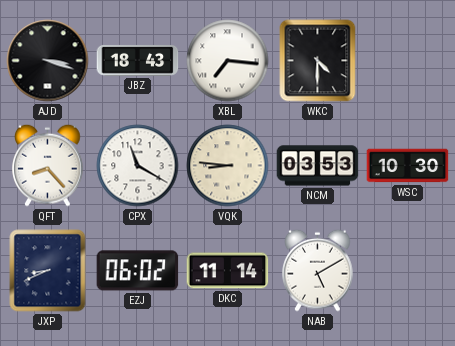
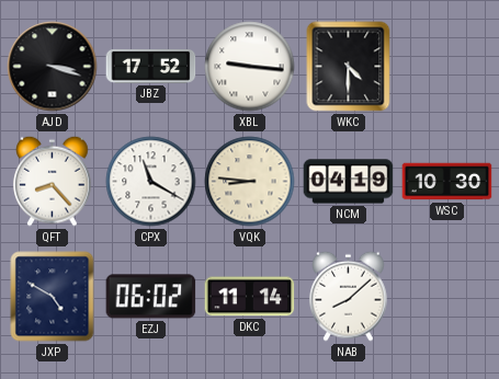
JBZ: 18:43 -> 17:52
XBL: 7:16 -> 9:16
NCM: 03:53 -> 04:19
JXP: 8:41 -> 4:50
NAB: 5:10 -> 8:08
